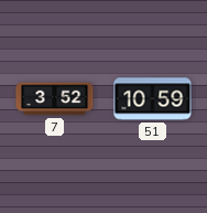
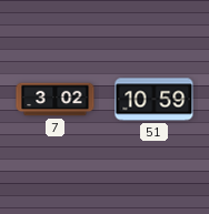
7: 3:52 -> 3:02
